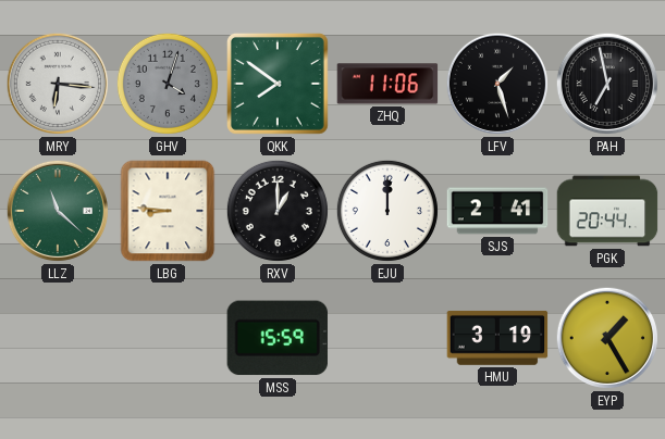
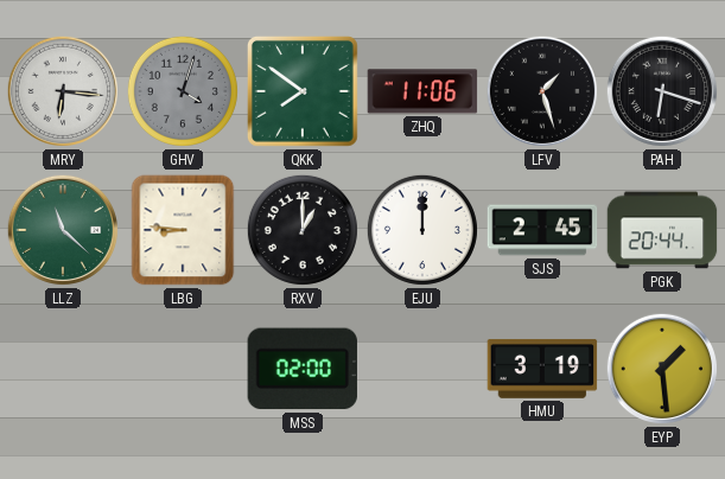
PAH: 6:58 -> 6:18
SJS: 2:41 -> 2:45
MSS: 15:59 -> 02:00
EYP: 1:25 -> 1:29
